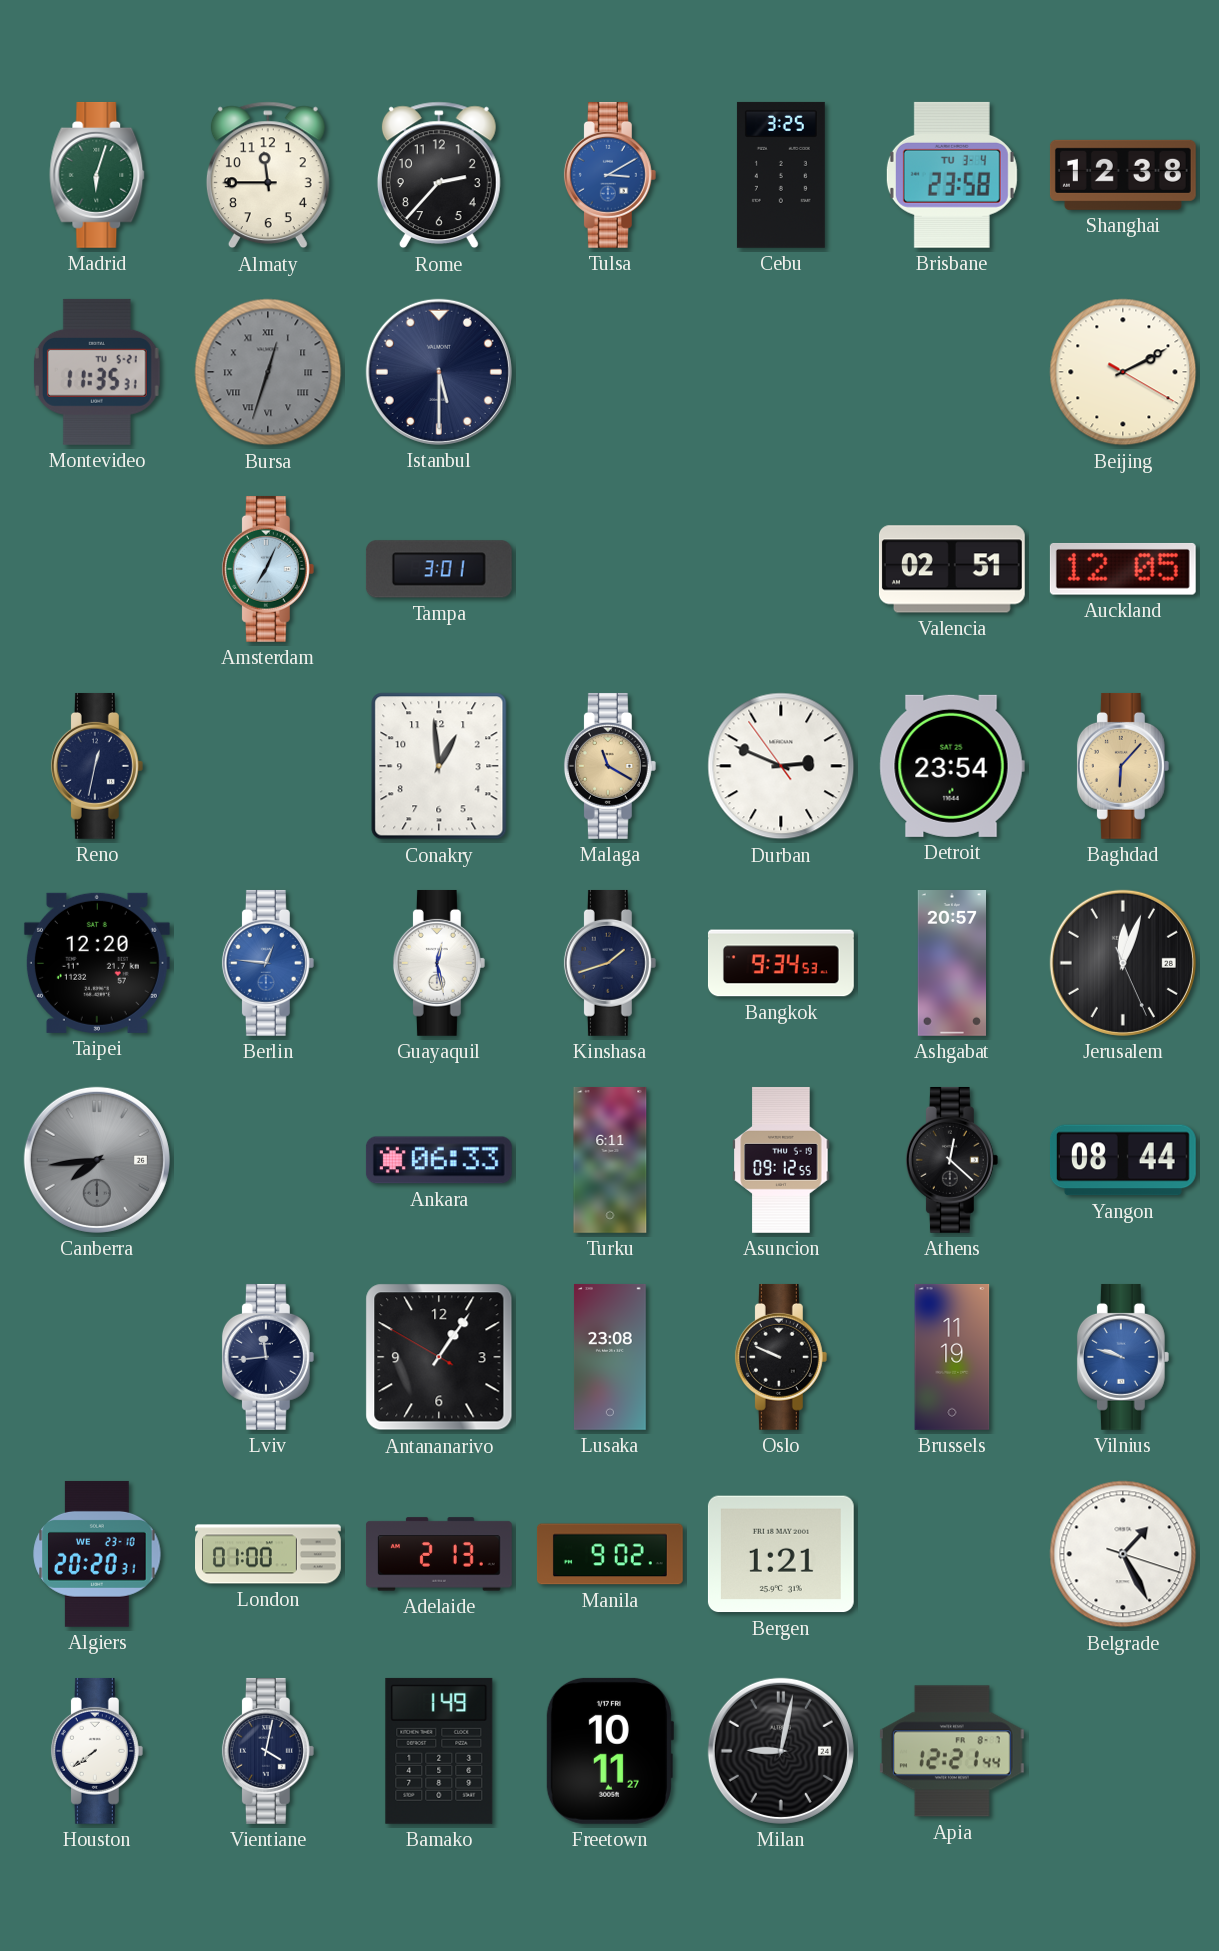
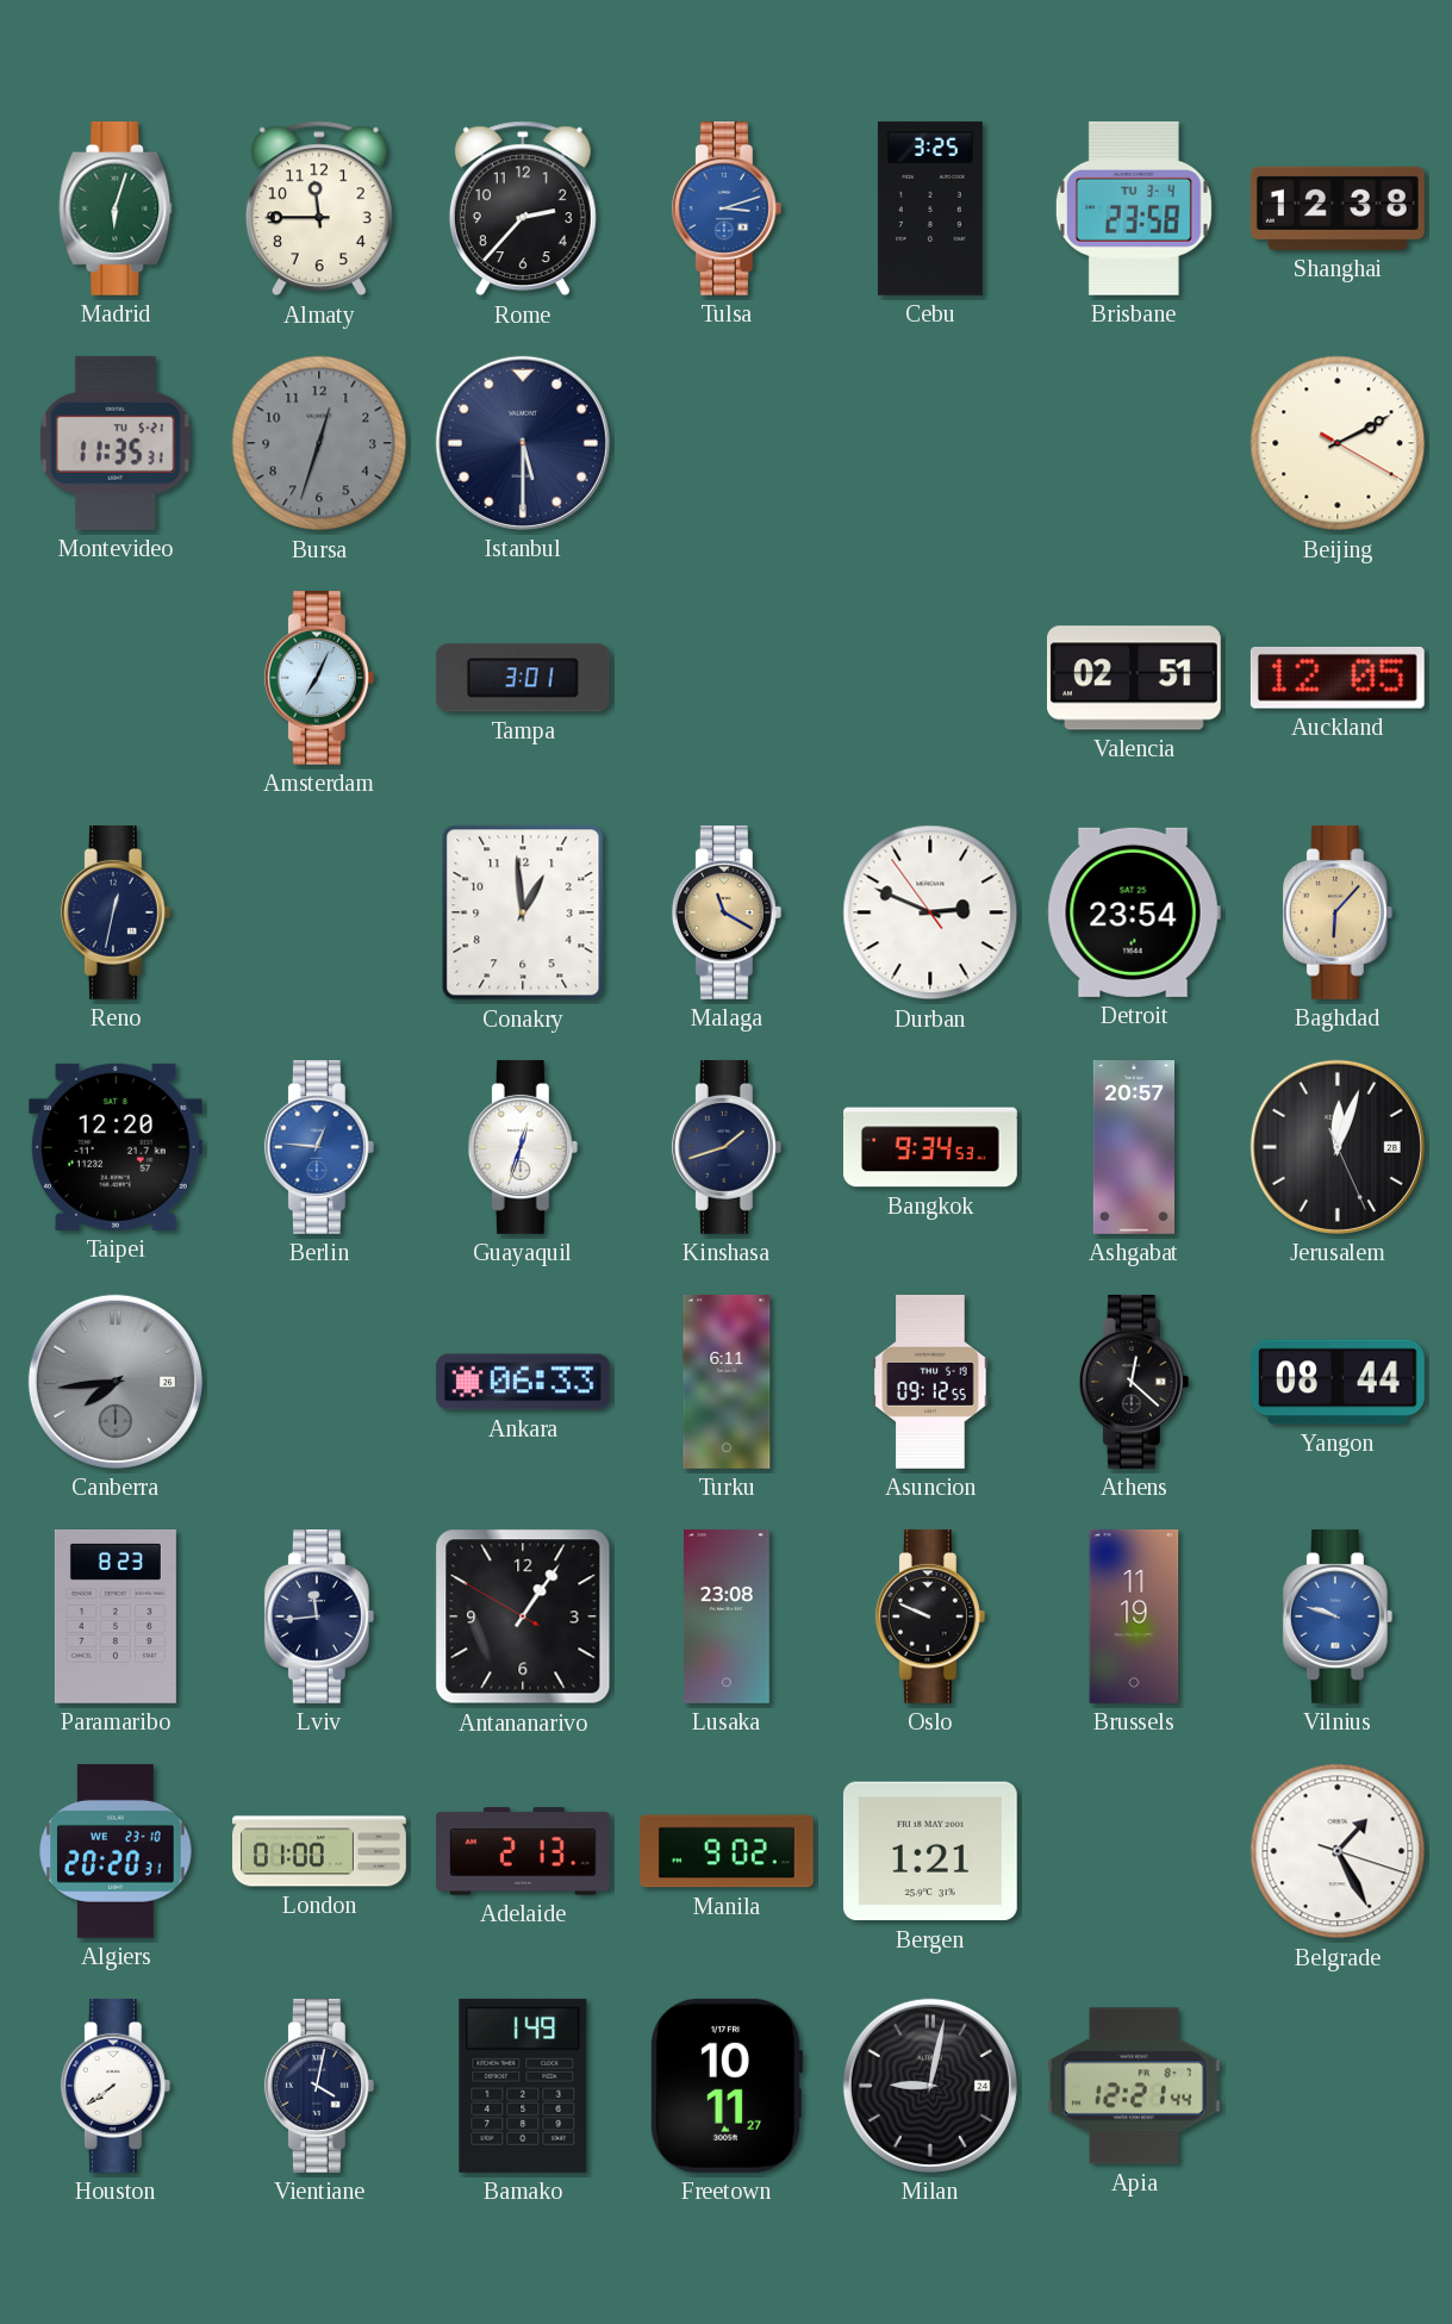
Tulsa: 3:10 -> 3:12
Bursa numerals: Roman -> Arabic
Guayaquil: 12:28 -> 12:33
Paramaribo: none -> 8:23
